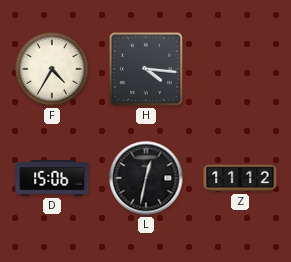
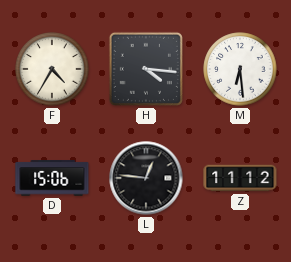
M: none -> 6:29
L: 12:32 -> 12:46
